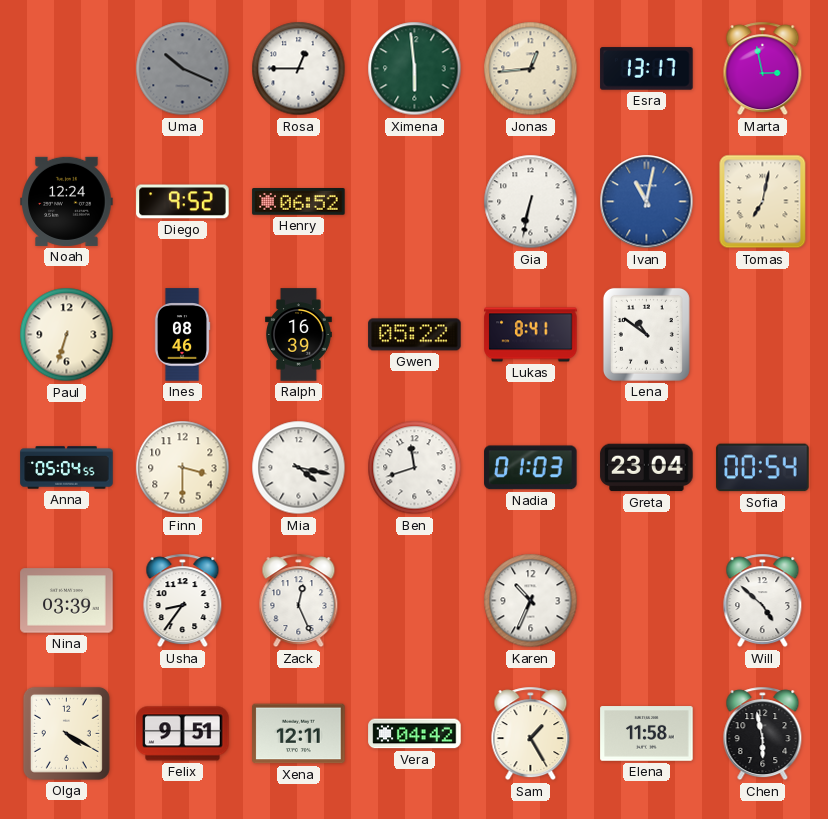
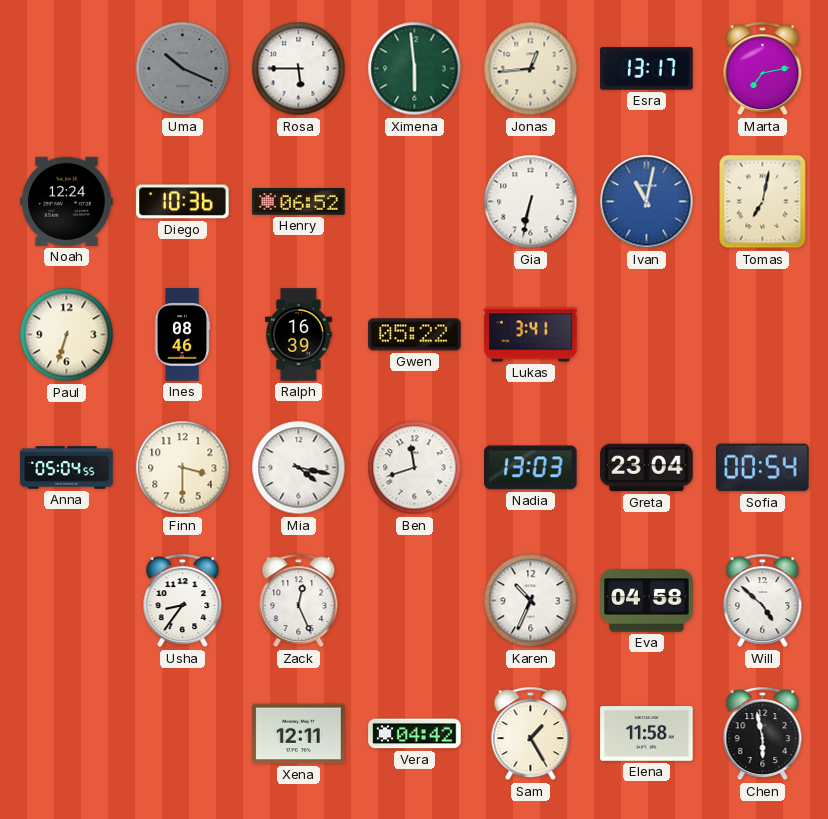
Rosa: 12:45 -> 5:45
Marta: 2:58 -> 7:13
Diego: 9:52 -> 10:36
Lukas: 8:41 -> 3:41
Lena: 10:51 -> none
Nadia: 01:03 -> 13:03
Nina: 03:39 -> none
Eva: none -> 04:58
Olga: 4:20 -> none
Felix: 9:51 -> none
